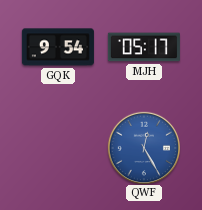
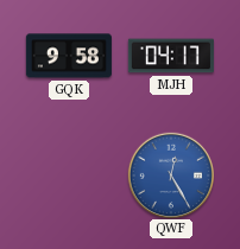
GQK: 9:54 -> 9:58
MJH: 05:17 -> 04:17
